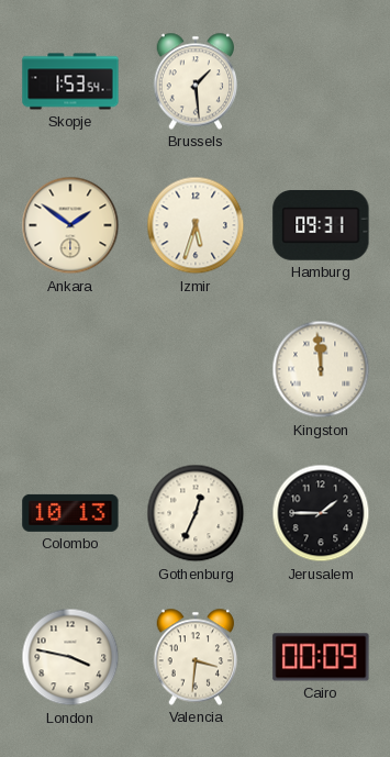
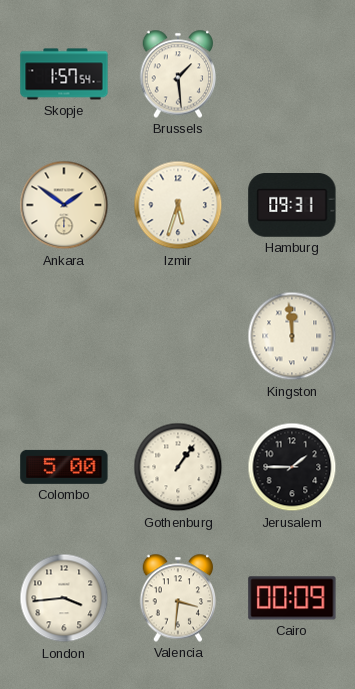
Skopje: 1:53 -> 1:57
Colombo: 10:13 -> 5:00
Gothenburg: 12:34 -> 1:06
London: 3:47 -> 3:44
